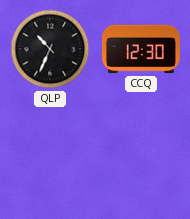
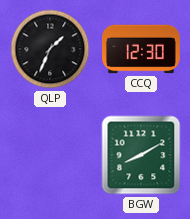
QLP: 10:34 -> 1:34
BGW: none -> 8:10
